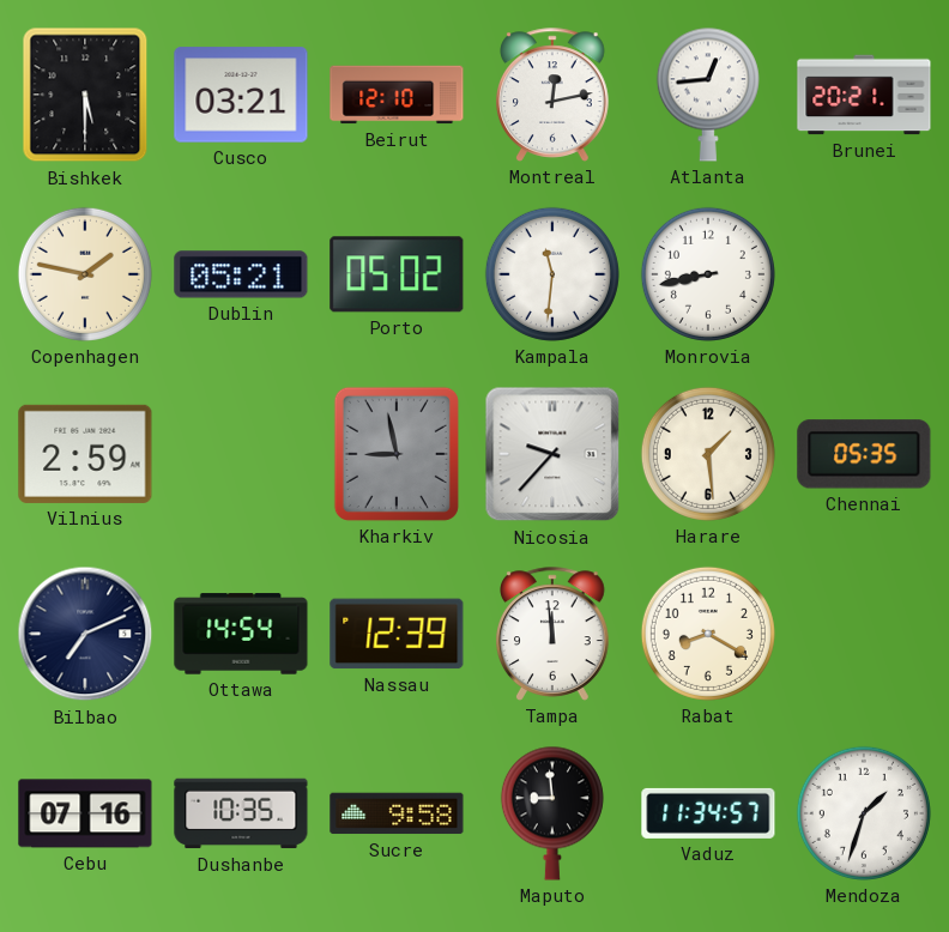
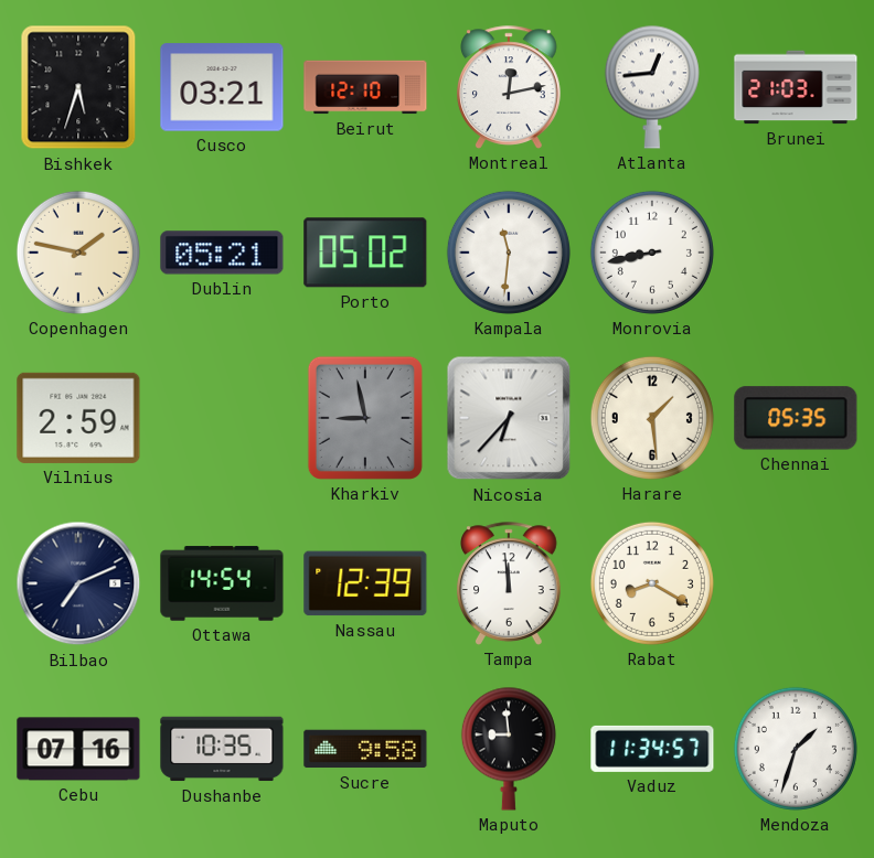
Bishkek: 5:30 -> 5:33
Brunei: 20:21 -> 21:03
Nicosia: 9:37 -> 6:37
